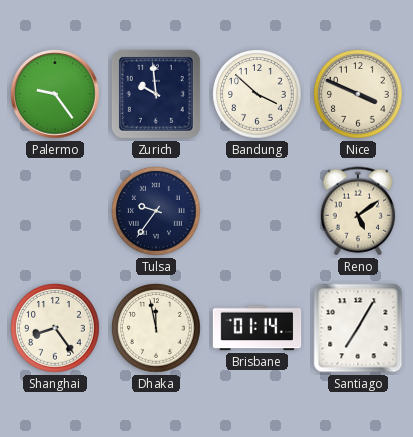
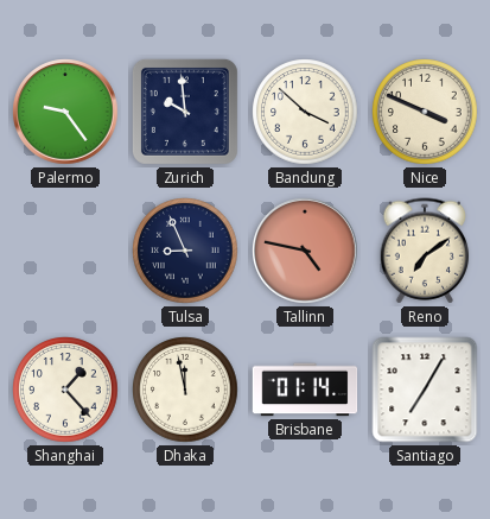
Tulsa: 9:36 -> 8:56
Tallinn: none -> 4:47
Reno: 5:09 -> 7:09
Shanghai: 8:24 -> 1:23
